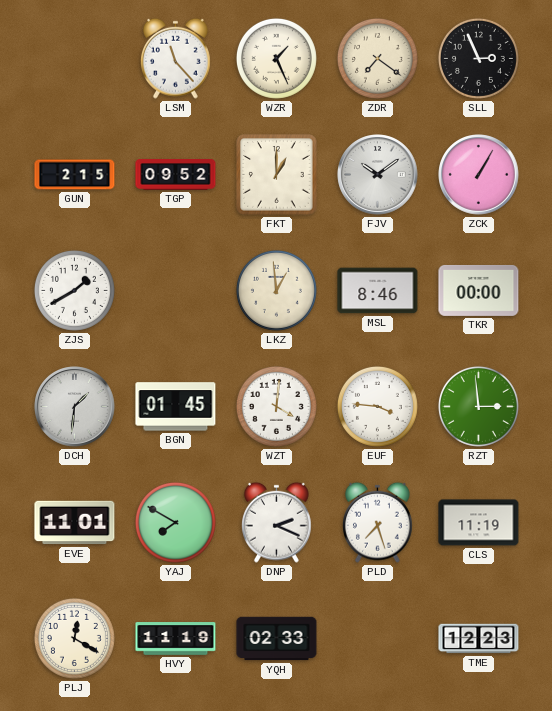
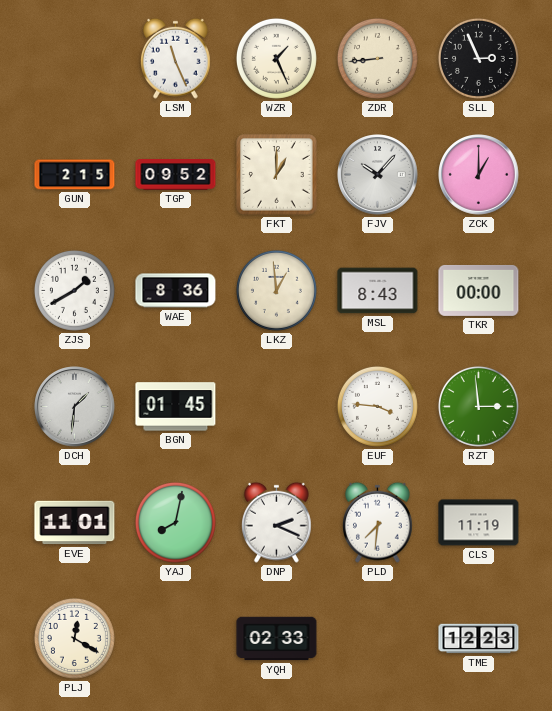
LSM: 11:23 -> 11:26
ZDR: 7:21 -> 8:44
FJV: 10:09 -> 10:07
ZCK: 1:05 -> 1:00
WAE: none -> 8:36
MSL: 8:46 -> 8:43
WZT: 4:01 -> none
YAJ: 7:50 -> 8:02
PLD: 7:27 -> 7:31
HVY: 11:19 -> none
